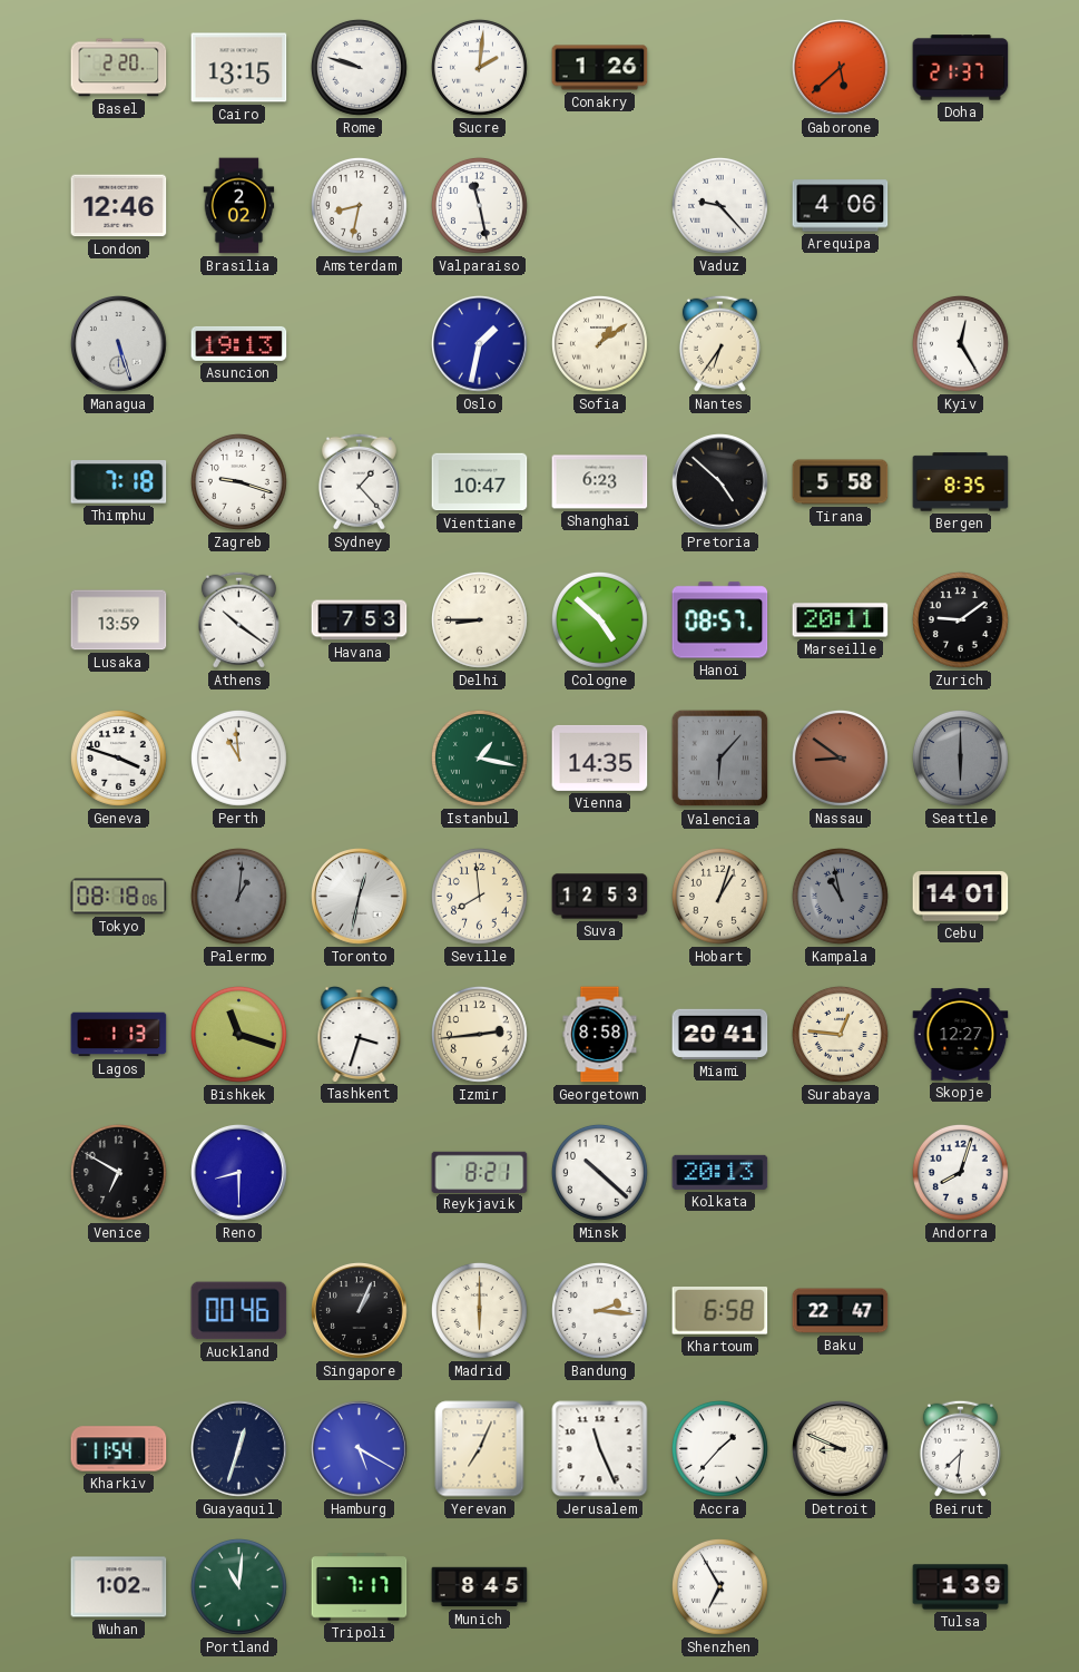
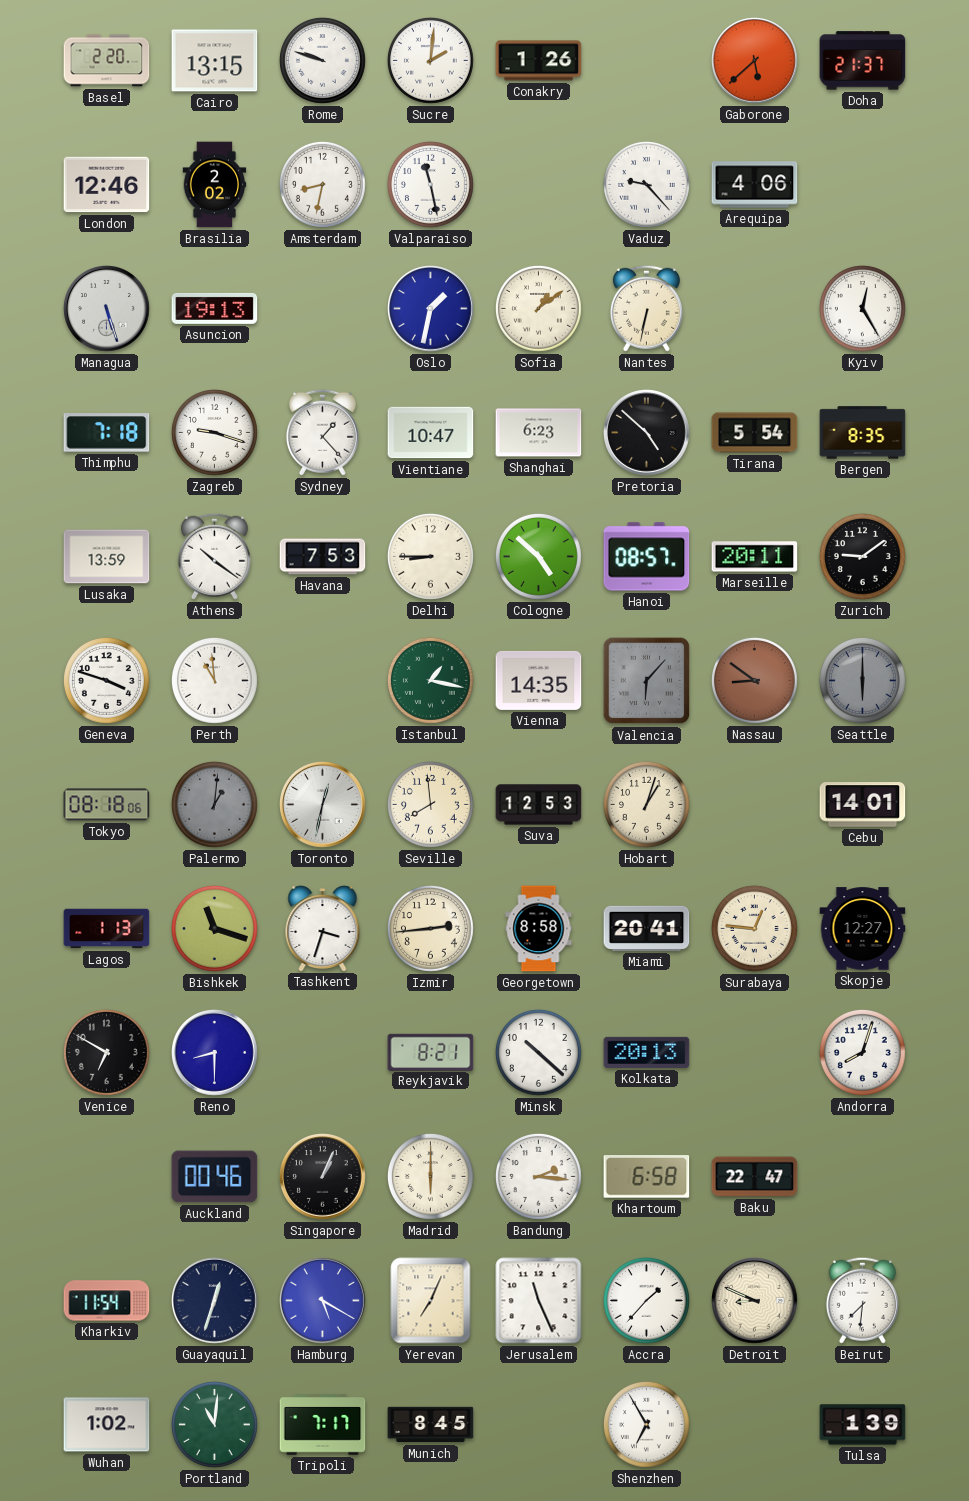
Nantes: 6:36 -> 6:32
Tirana: 5:58 -> 5:54
Kampala: 10:58 -> none
